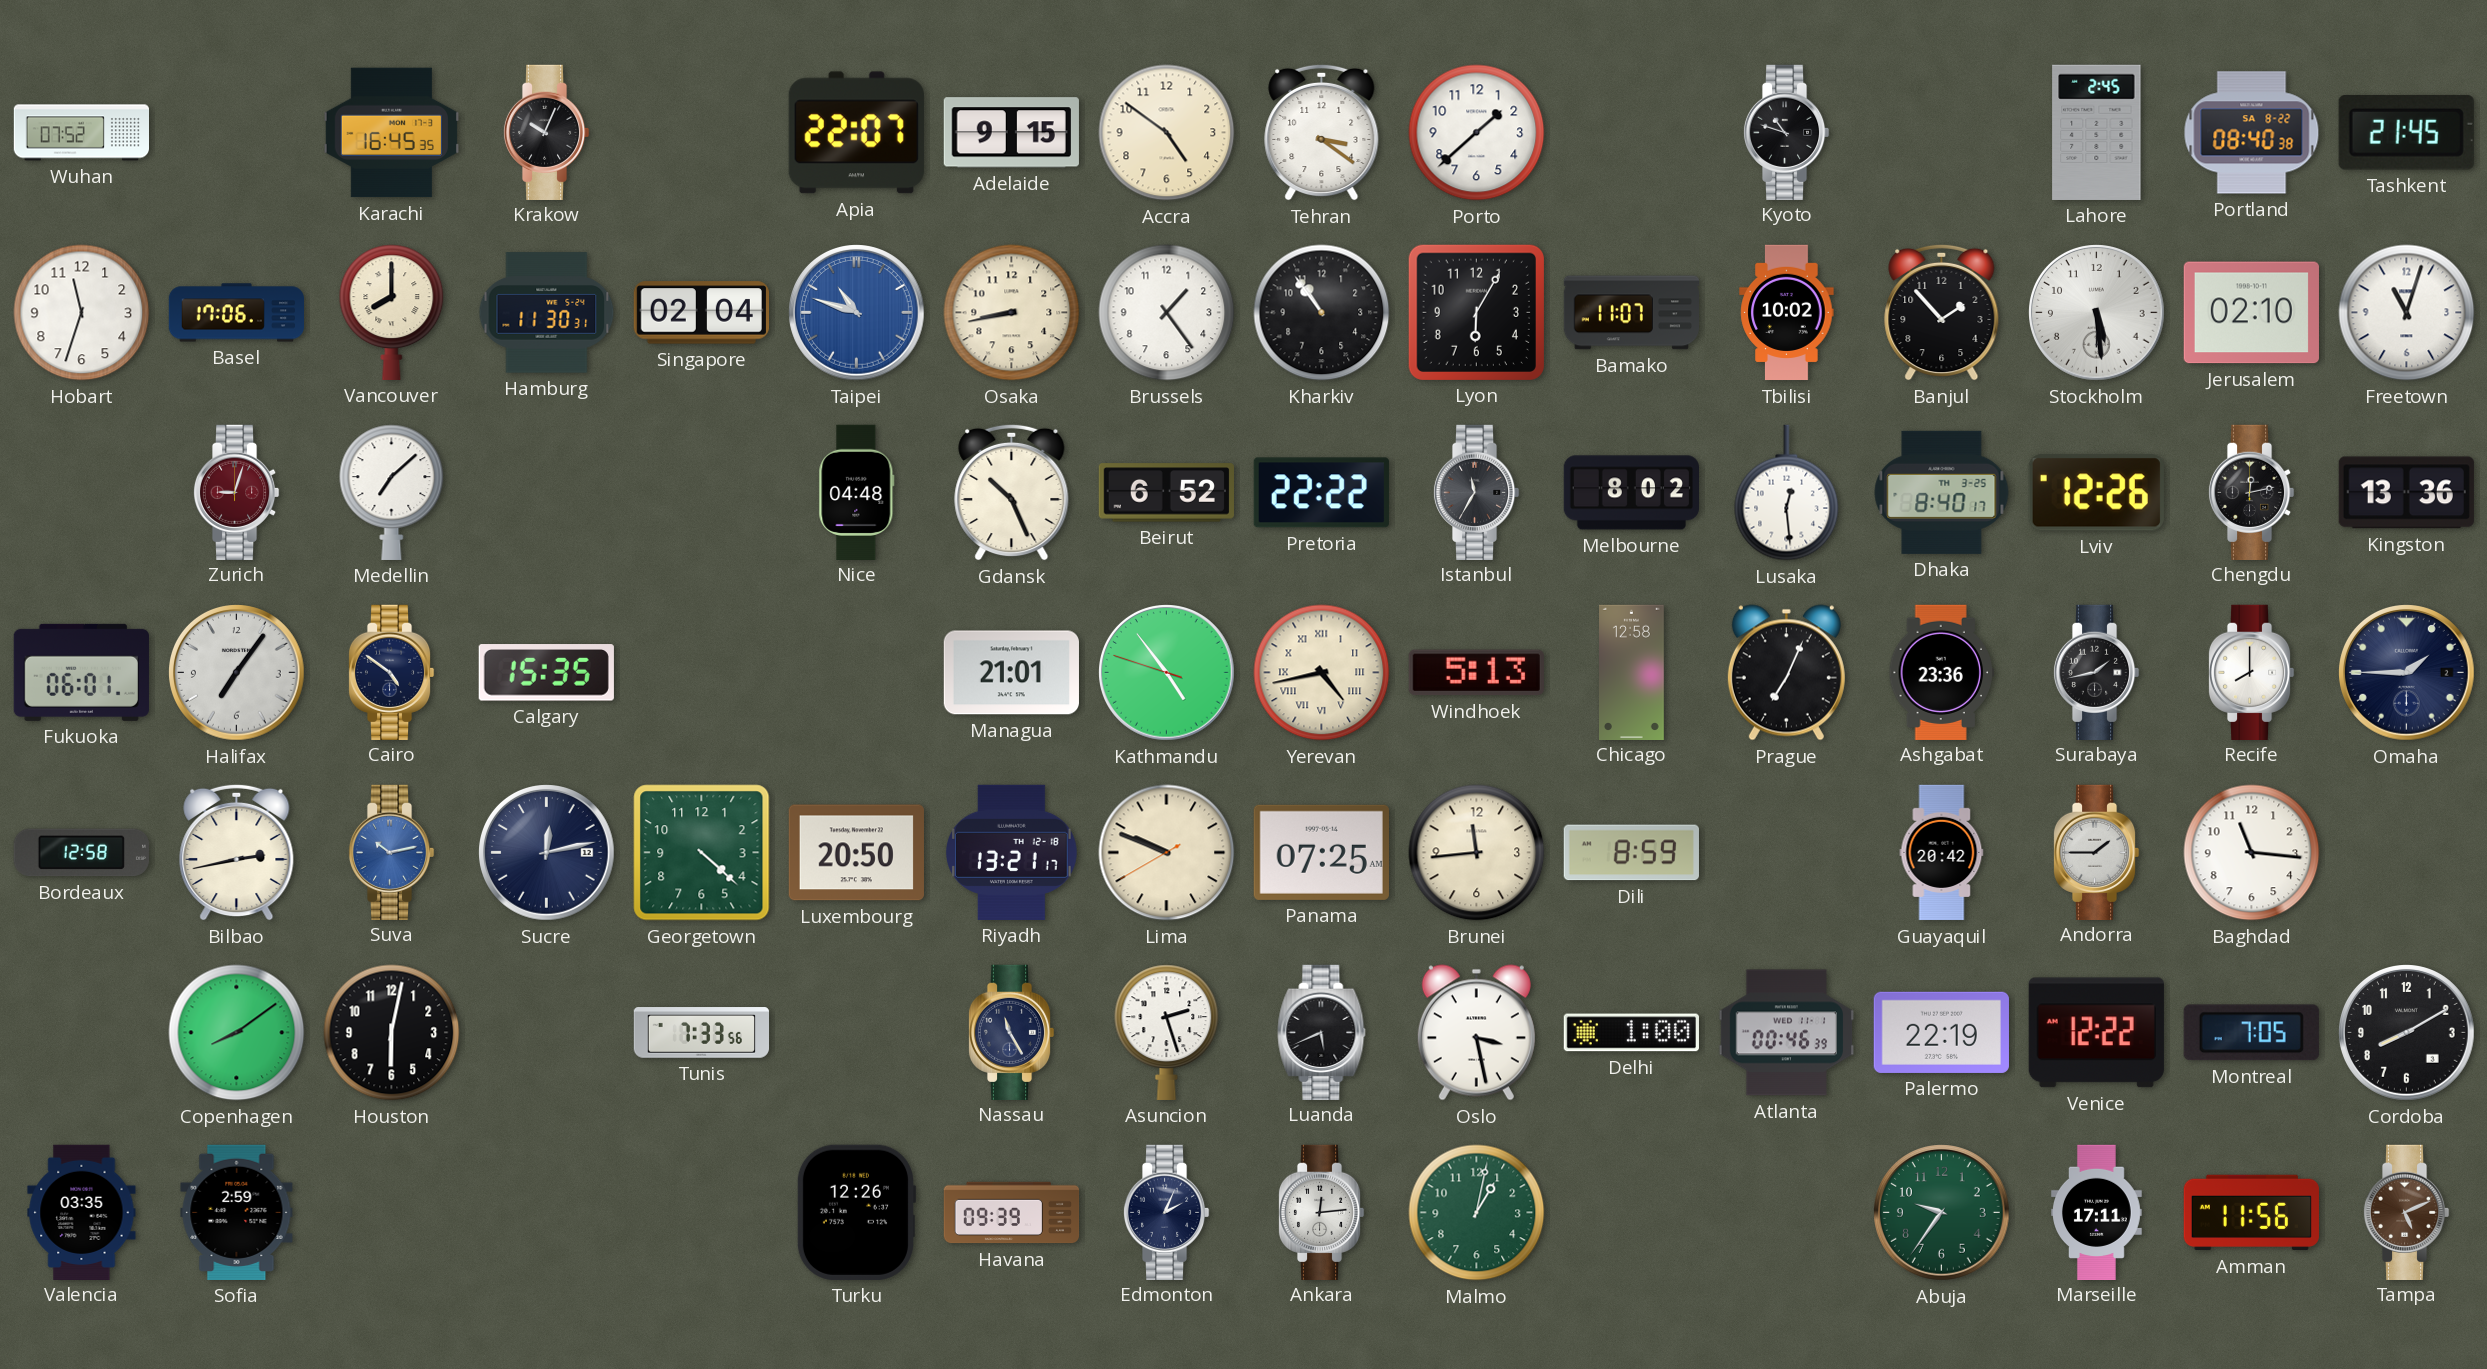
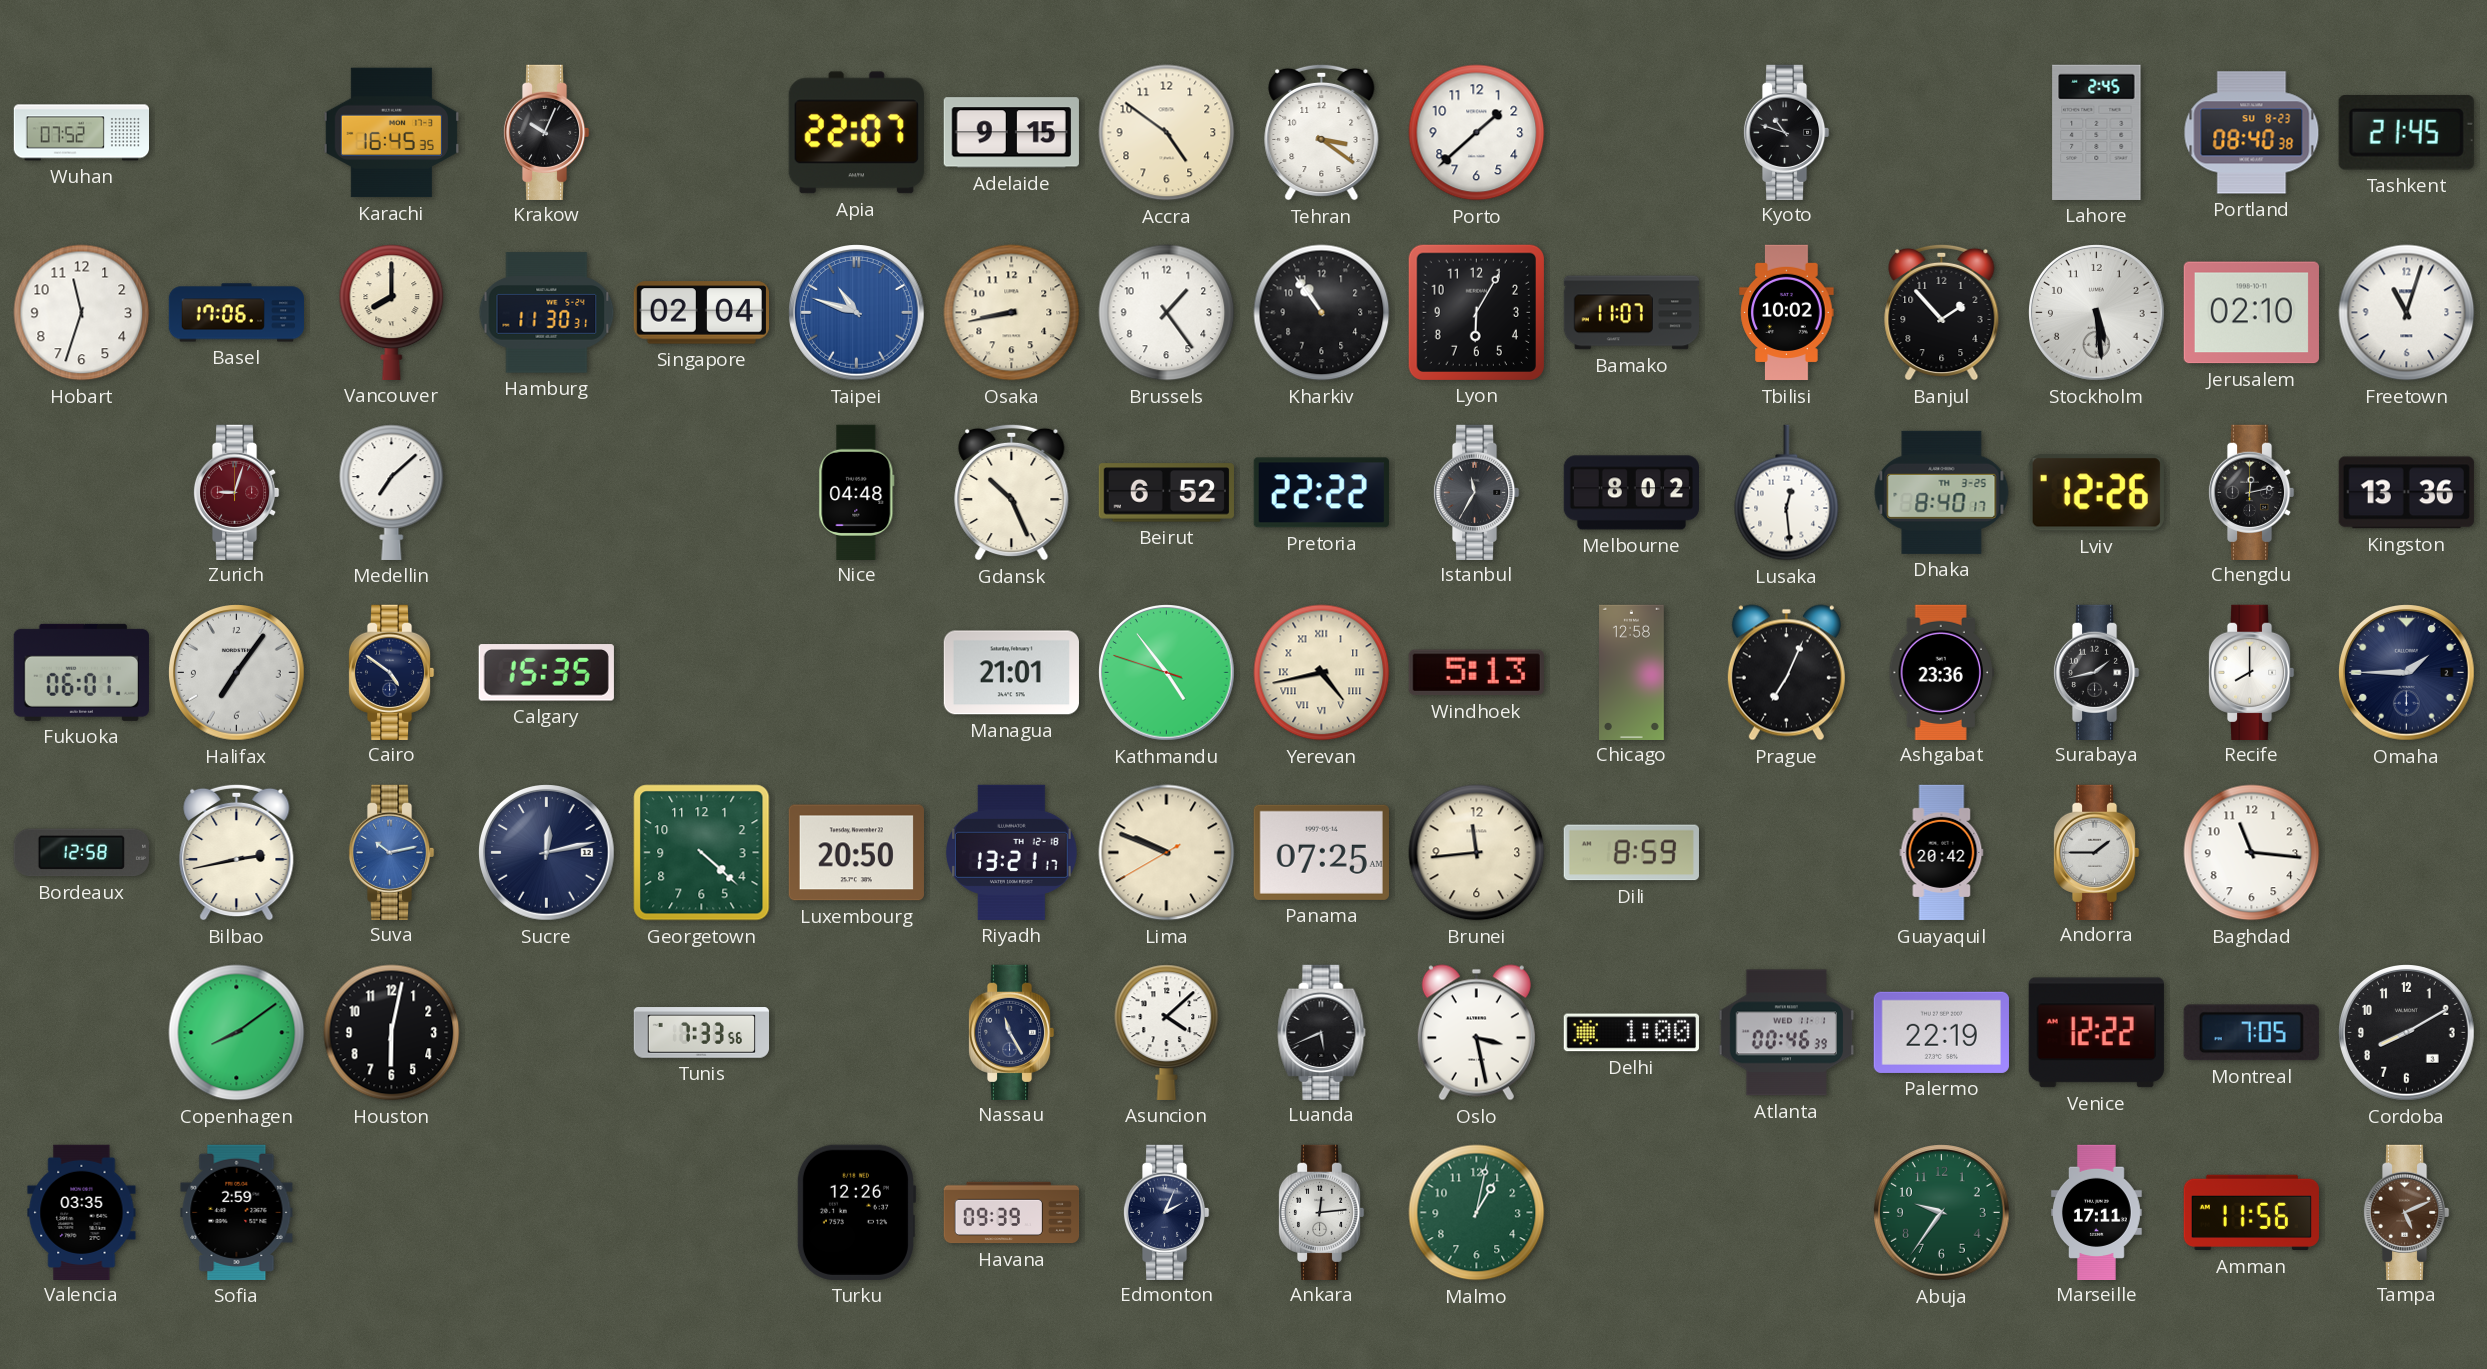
Portland date: SA 8-22 -> SU 8-23
Asuncion: 2:27 -> 4:08
